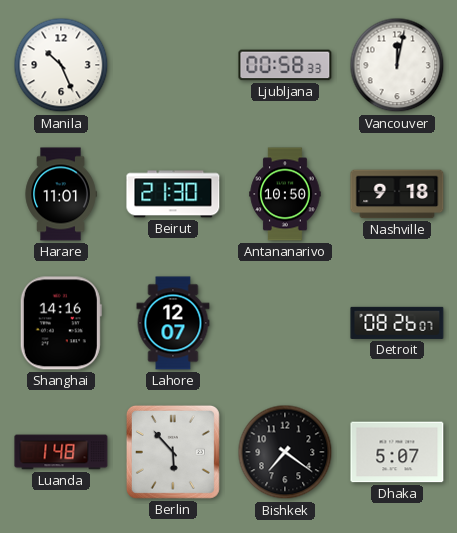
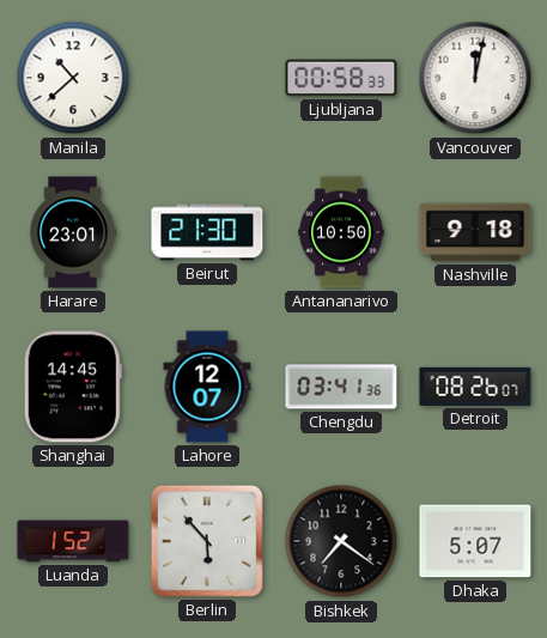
Manila: 10:26 -> 10:38
Harare: 11:01 -> 23:01
Shanghai: 14:16 -> 14:45
Chengdu: none -> 03:41
Luanda: 1:48 -> 1:52
